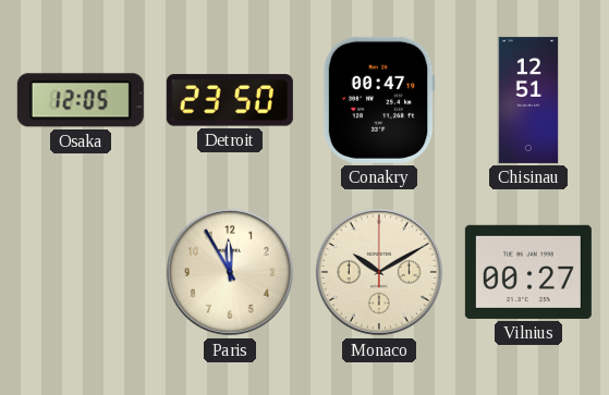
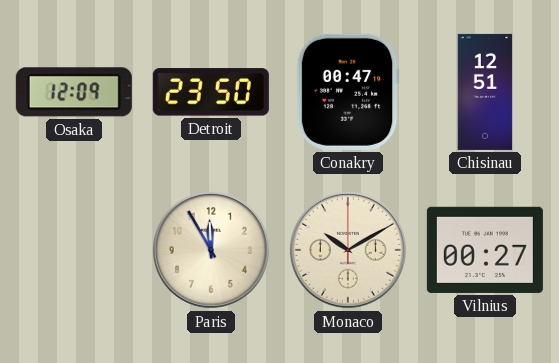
Osaka: 12:05 -> 12:09
